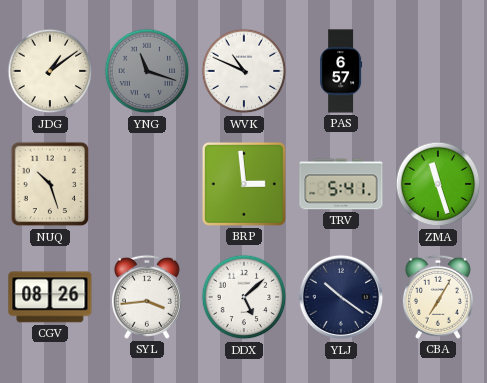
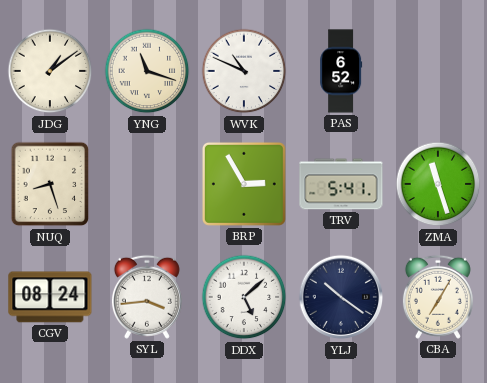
YNG dial: grey -> cream
PAS: 6:57 -> 6:52
NUQ: 10:27 -> 8:27
BRP: 2:59 -> 2:55
CGV: 08:26 -> 08:24
